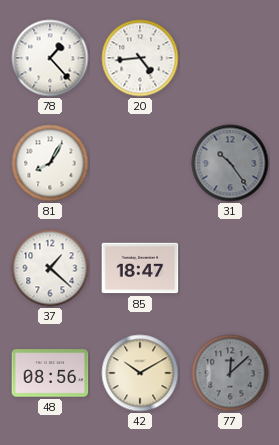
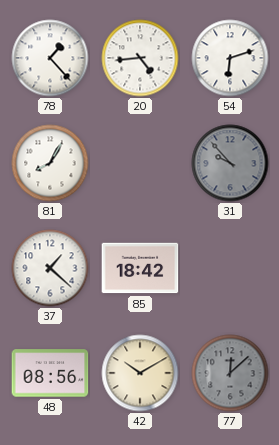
54: none -> 6:12
31: 10:24 -> 9:53
85: 18:47 -> 18:42
